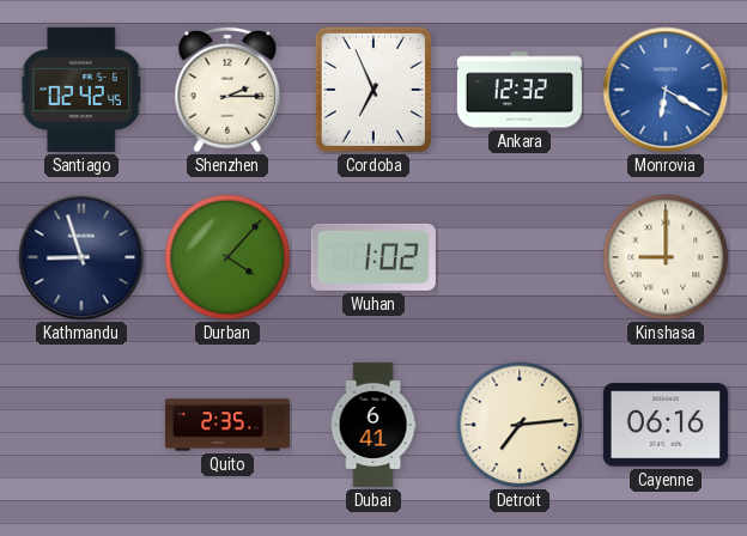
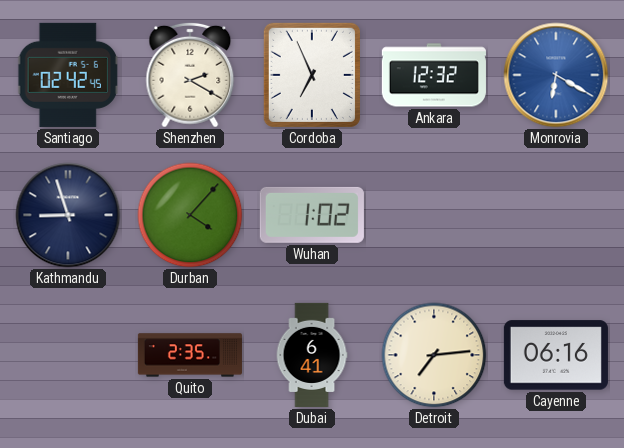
Shenzhen: 2:15 -> 2:20
Kinshasa: 9:00 -> none
